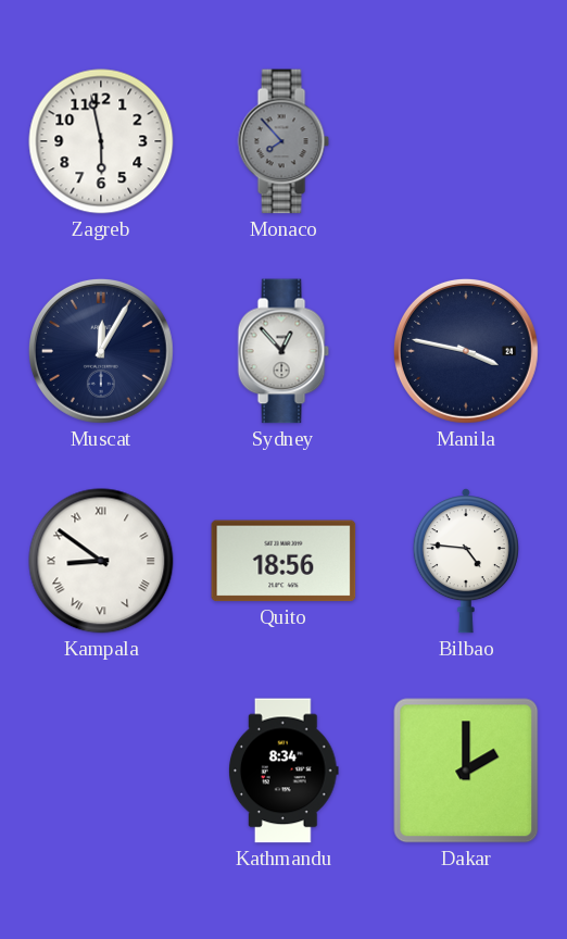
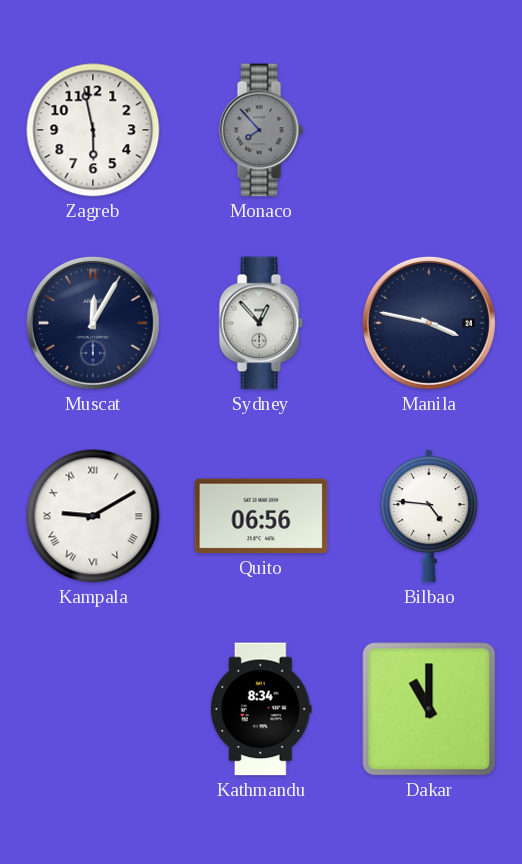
Kampala: 8:51 -> 9:10
Quito: 18:56 -> 06:56
Dakar: 2:00 -> 11:00
